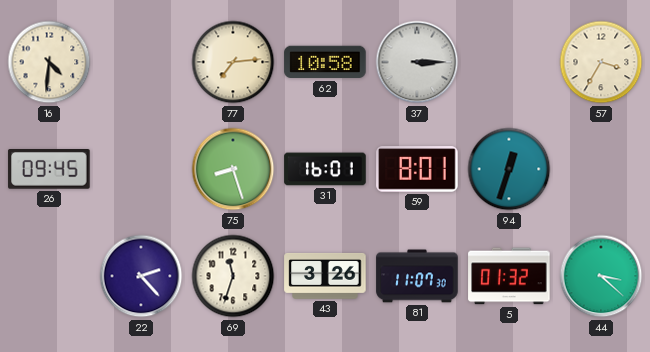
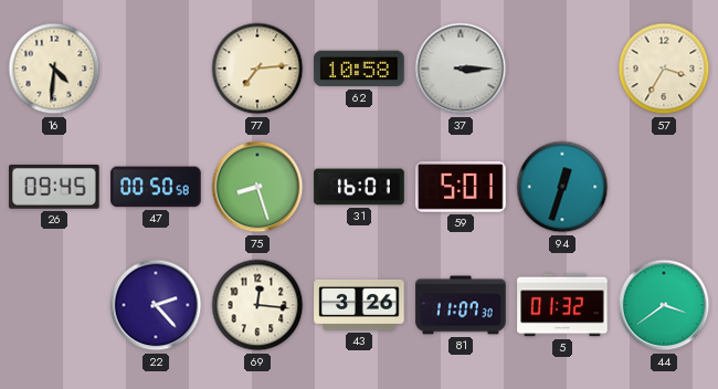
47: none -> 00:50
59: 8:01 -> 5:01
69: 11:33 -> 12:16
44: 3:22 -> 3:39
